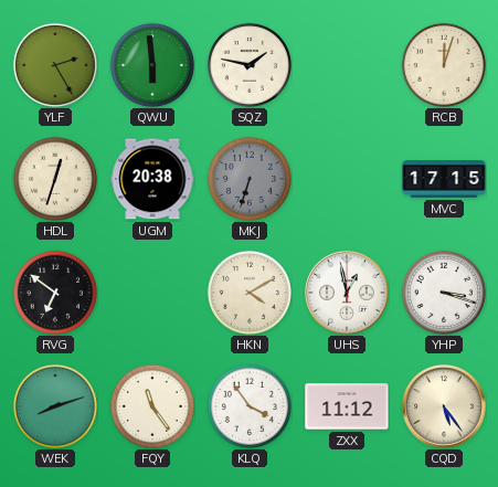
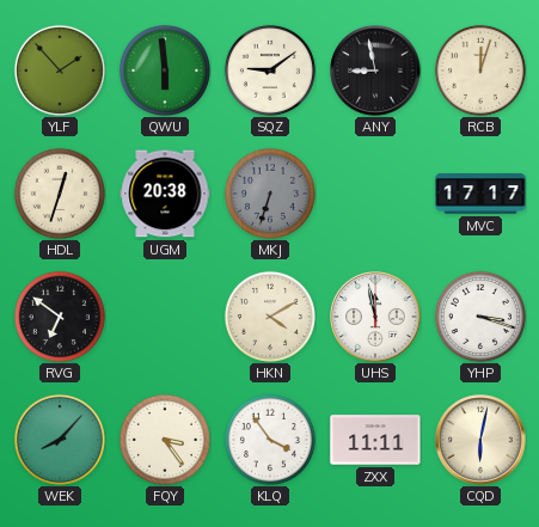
YLF: 2:25 -> 1:53
SQZ: 1:47 -> 9:09
ANY: none -> 8:58
MVC: 17:15 -> 17:17
UHS: 12:58 -> 11:58
WEK: 8:12 -> 8:07
FQY: 11:24 -> 3:24
ZXX: 11:12 -> 11:11
CQD: 5:24 -> 6:02
